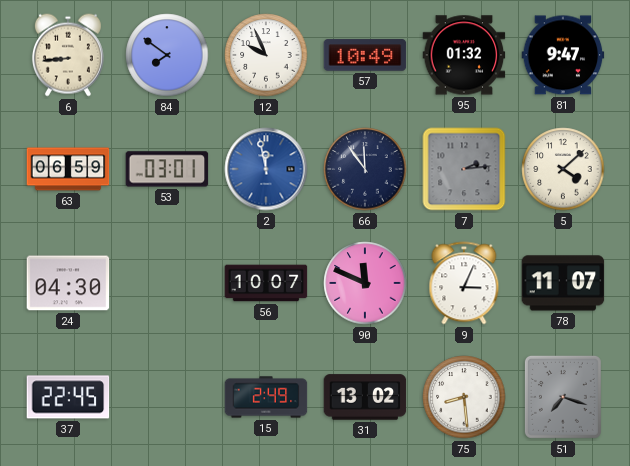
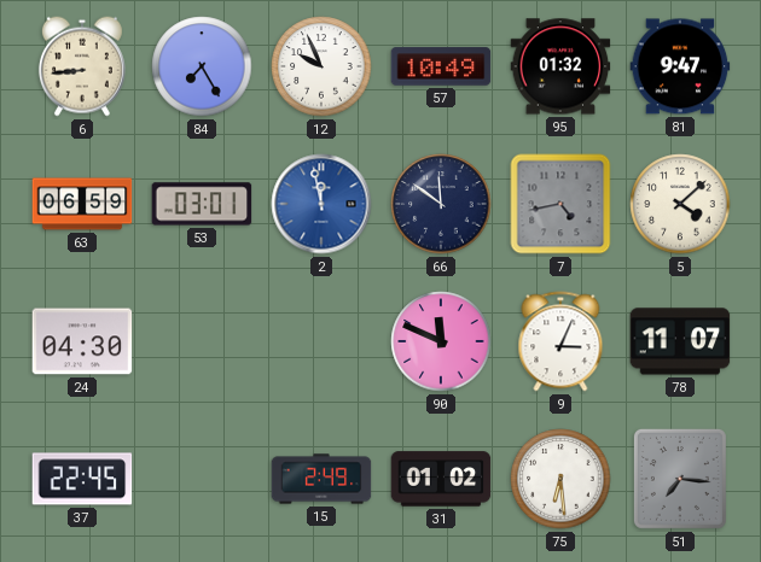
84: 7:51 -> 7:25
66: 11:54 -> 11:51
7: 2:14 -> 4:43
56: 10:07 -> none
31: 13:02 -> 01:02
75: 8:29 -> 6:29
51: 7:18 -> 7:16
